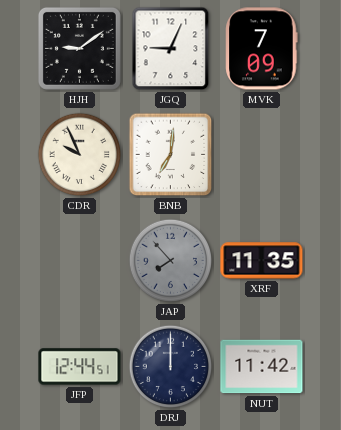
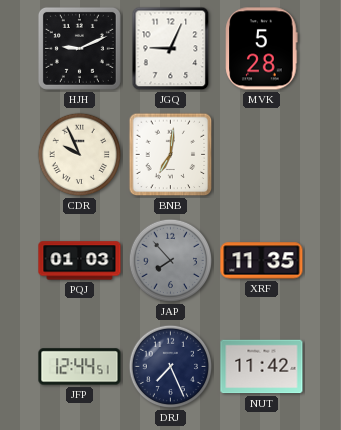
HJH: 9:09 -> 9:11
MVK: 7:09 -> 5:28
PQJ: none -> 01:03
DRJ: 12:00 -> 7:26
